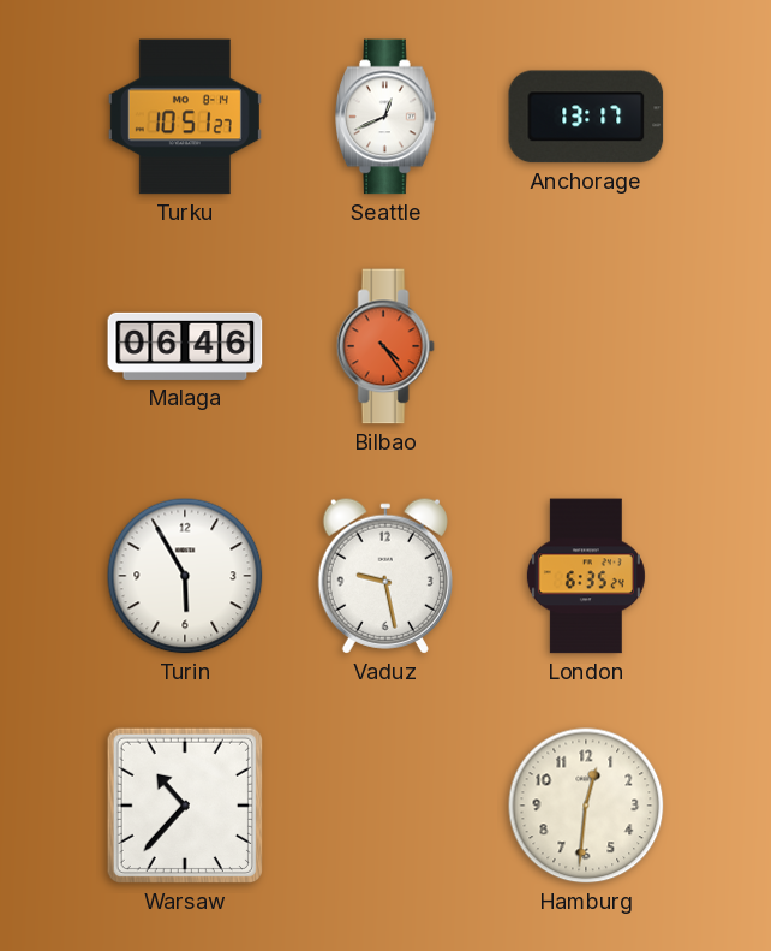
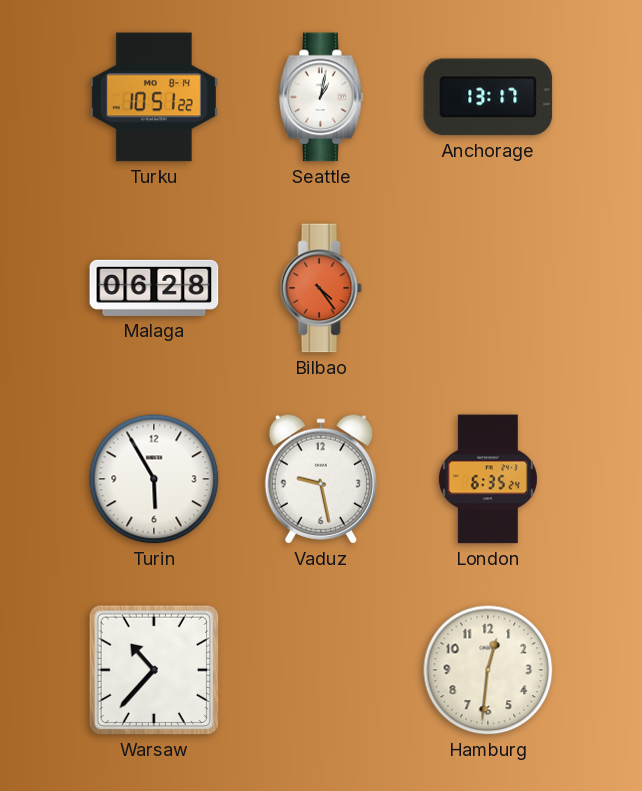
Turku: 10:51:27 -> 10:51:22
Seattle: 12:41 -> 1:02
Malaga: 06:46 -> 06:28
